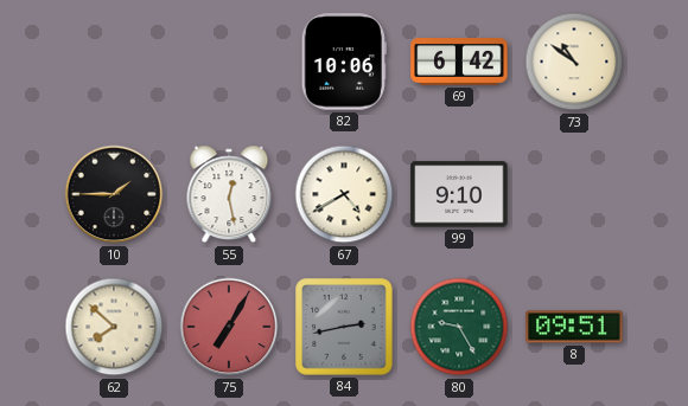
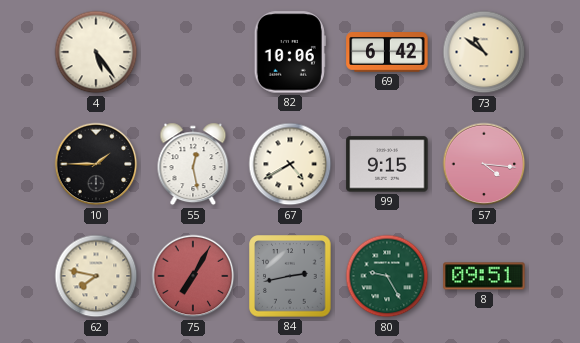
4: none -> 5:24
99: 9:10 -> 9:15
57: none -> 4:16
62: 7:52 -> 7:47
